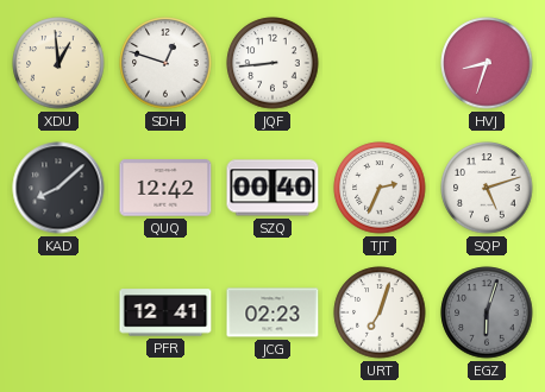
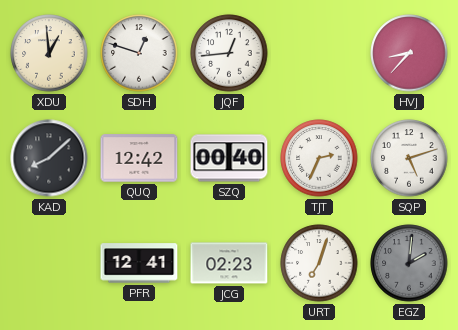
JQF: 8:44 -> 12:44
HVJ: 8:33 -> 8:37
EGZ: 6:03 -> 2:01
